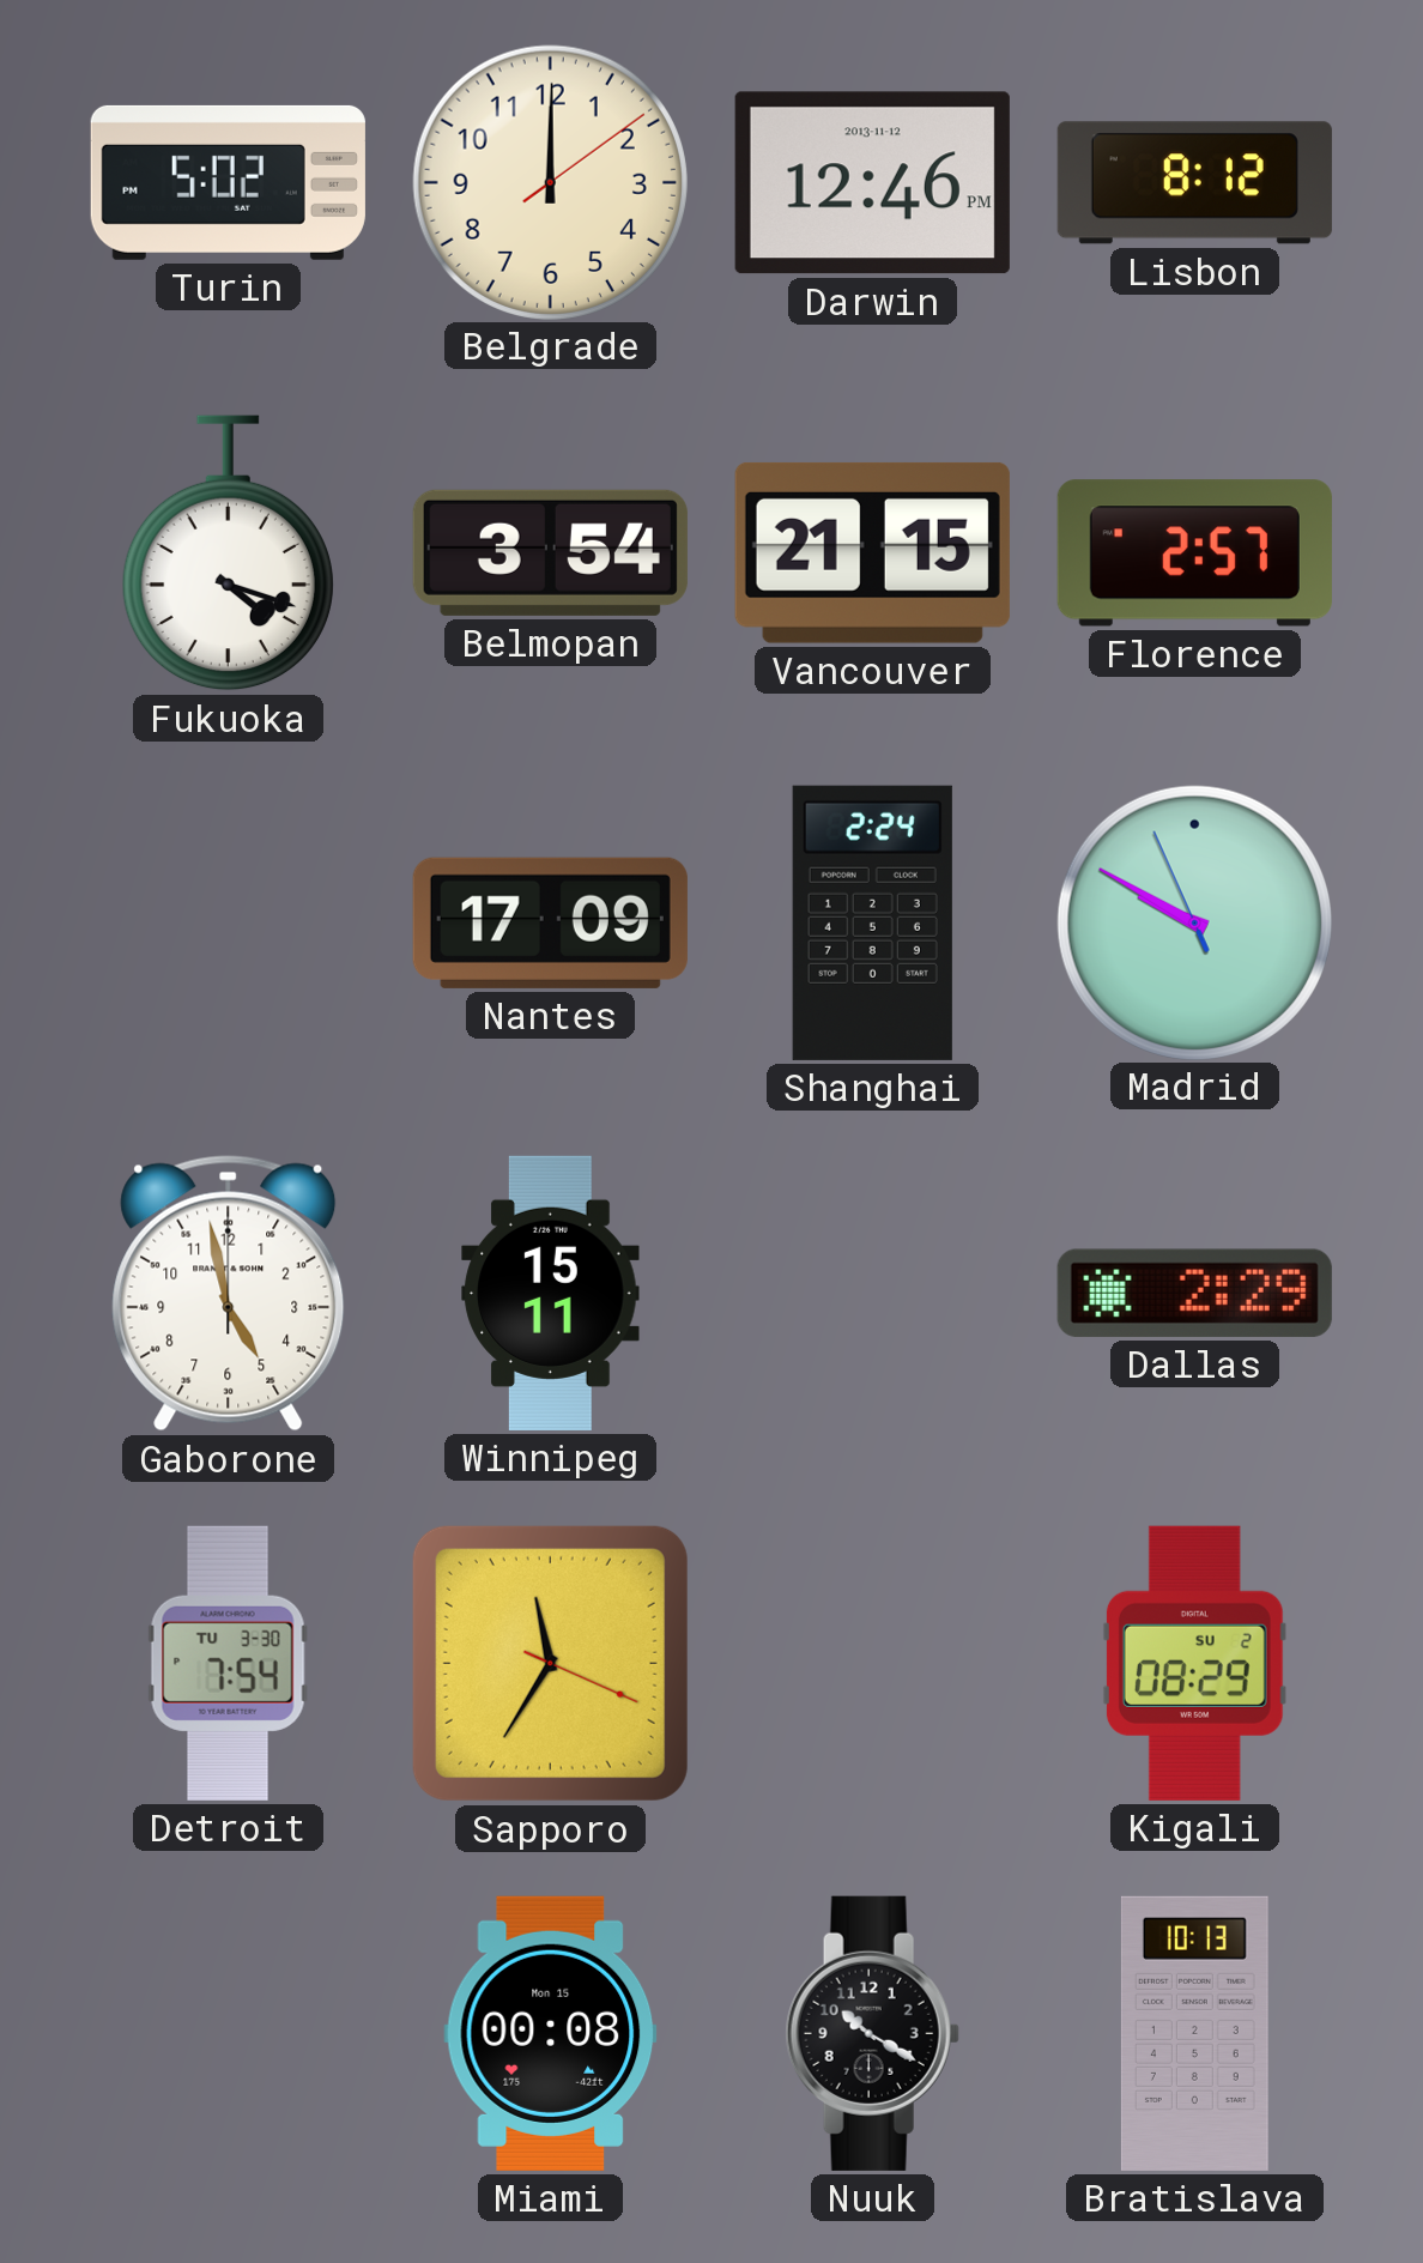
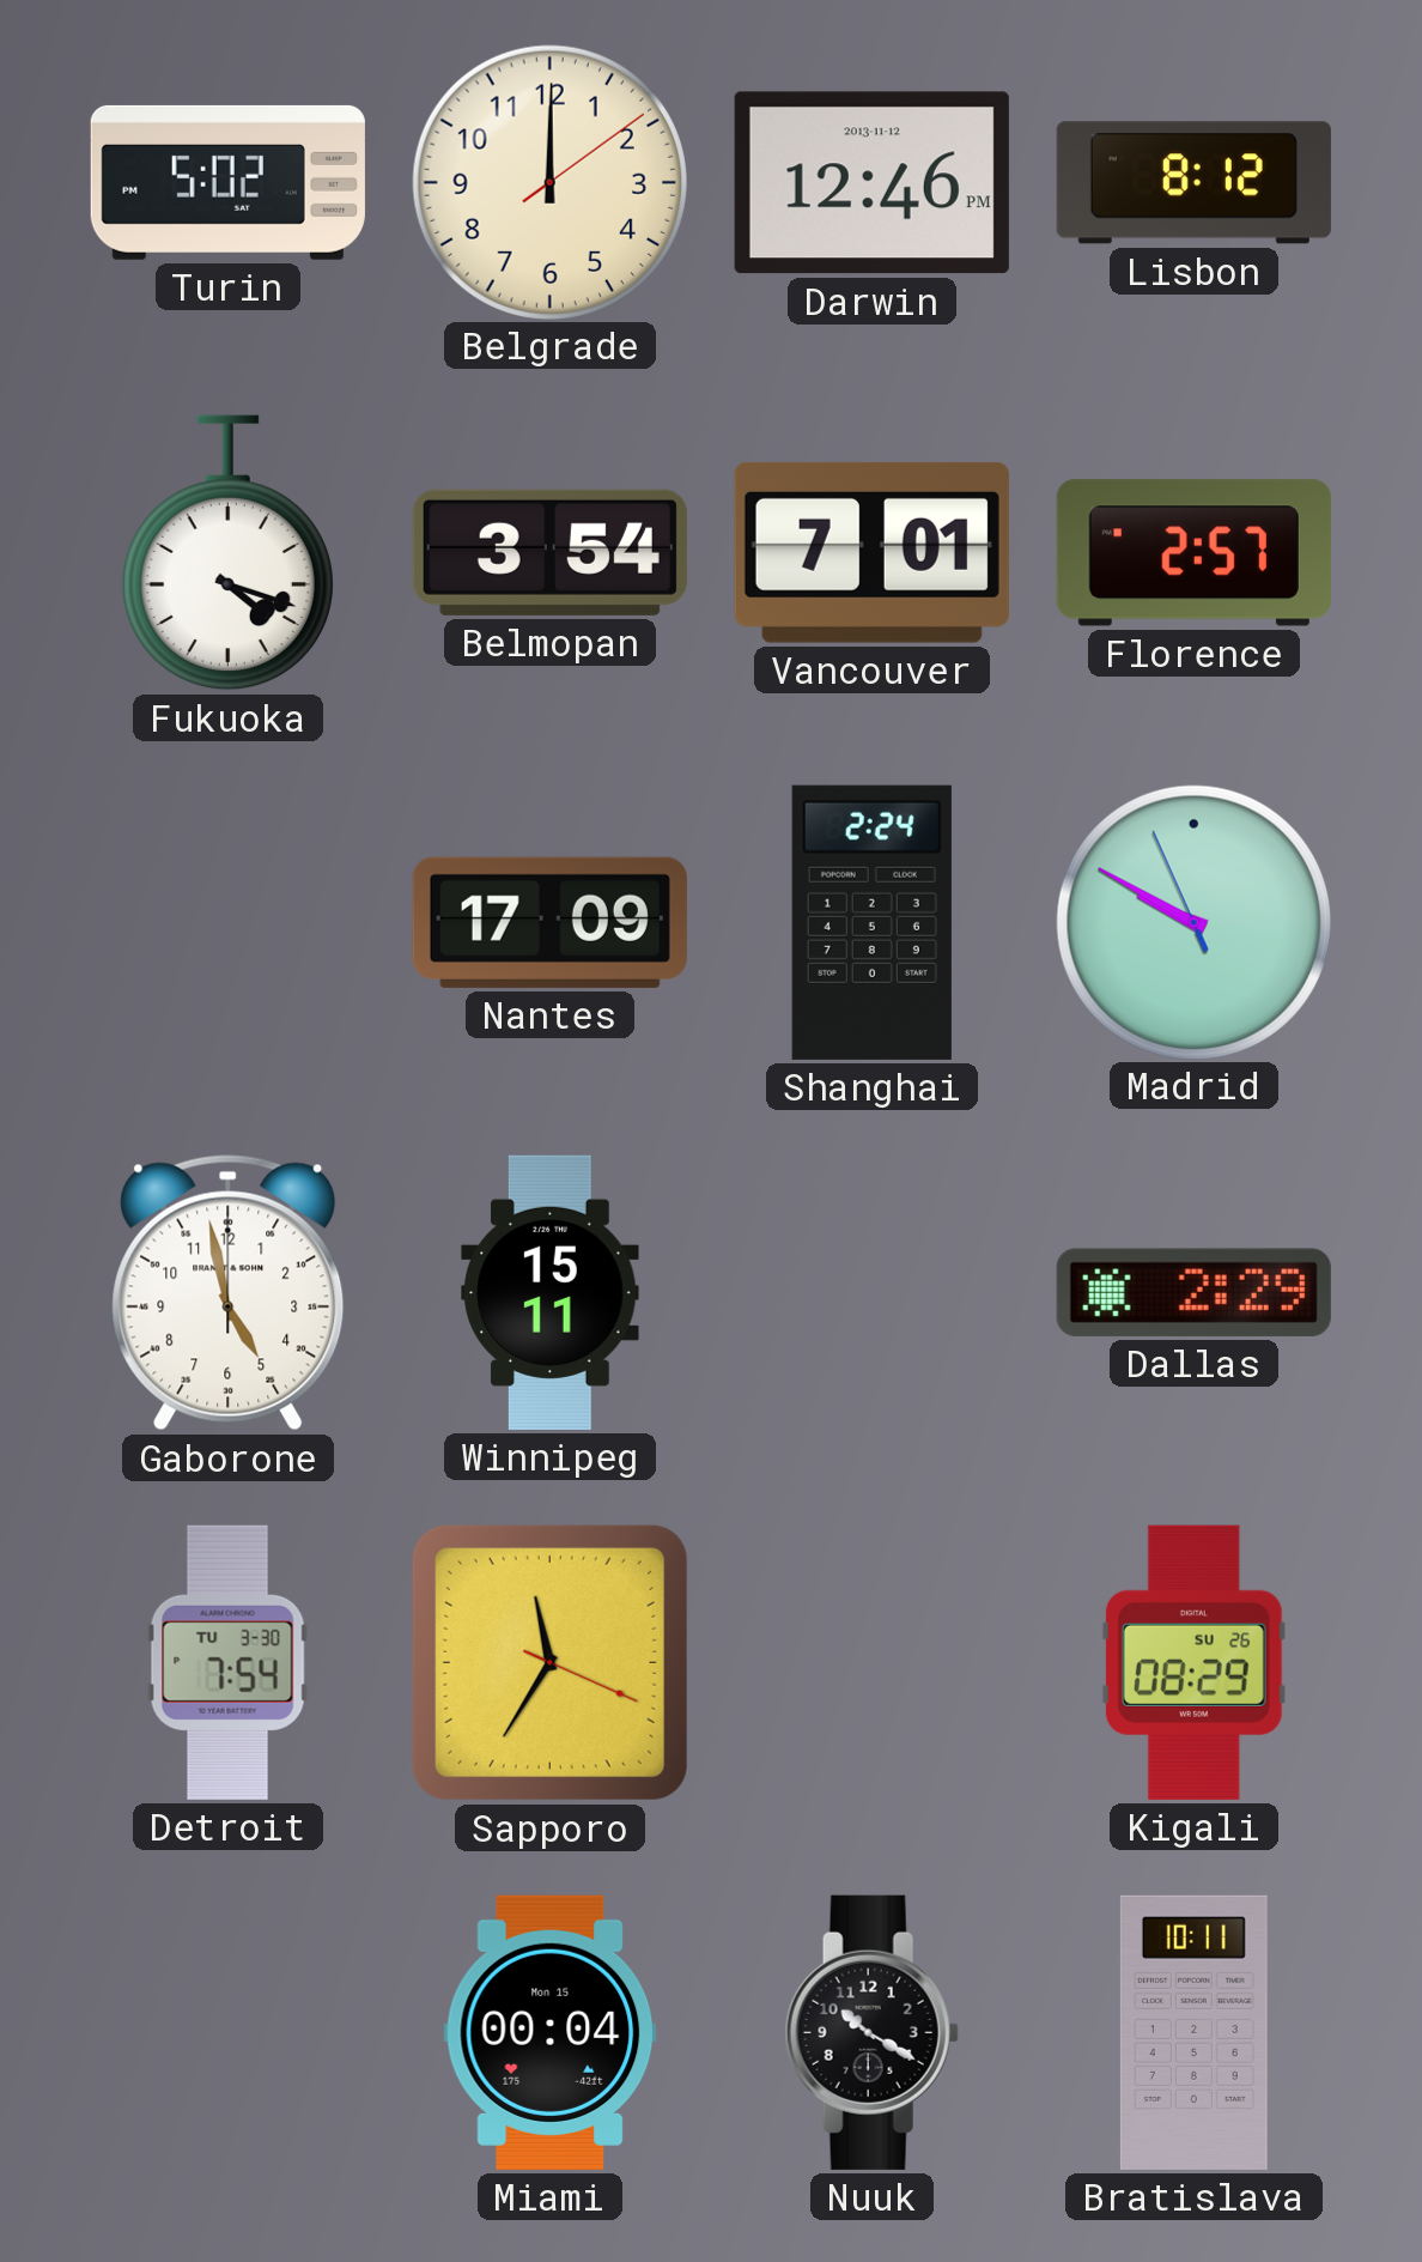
Vancouver: 21:15 -> 7:01
Kigali date: SU 2 -> SU 26
Miami: 00:08 -> 00:04
Bratislava: 10:13 -> 10:11
